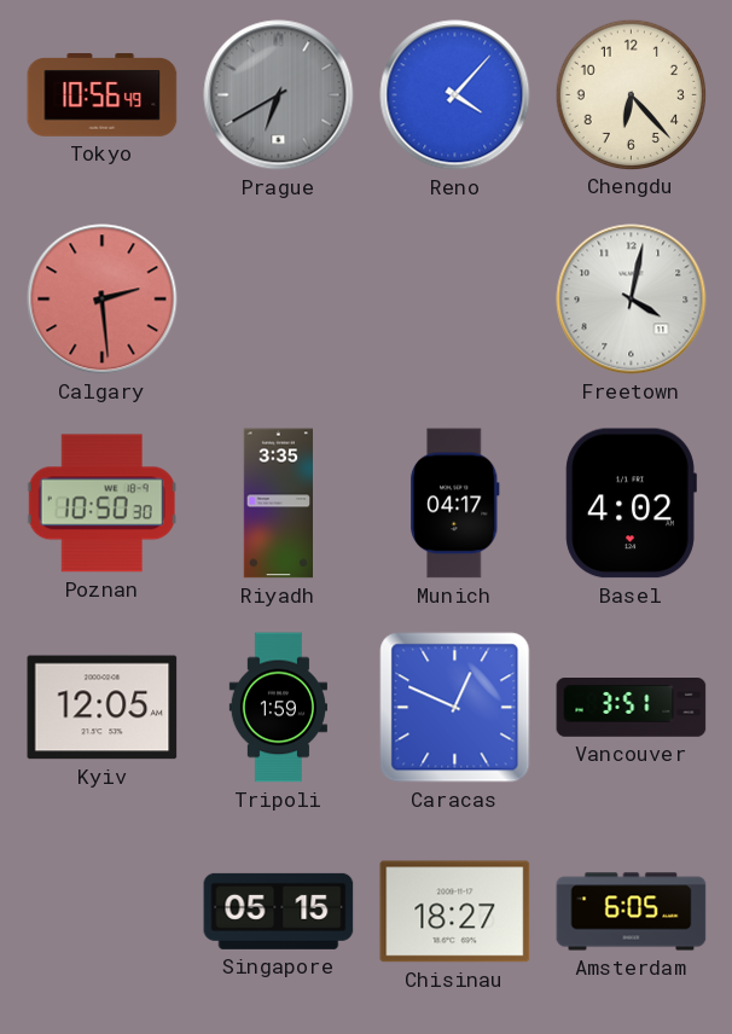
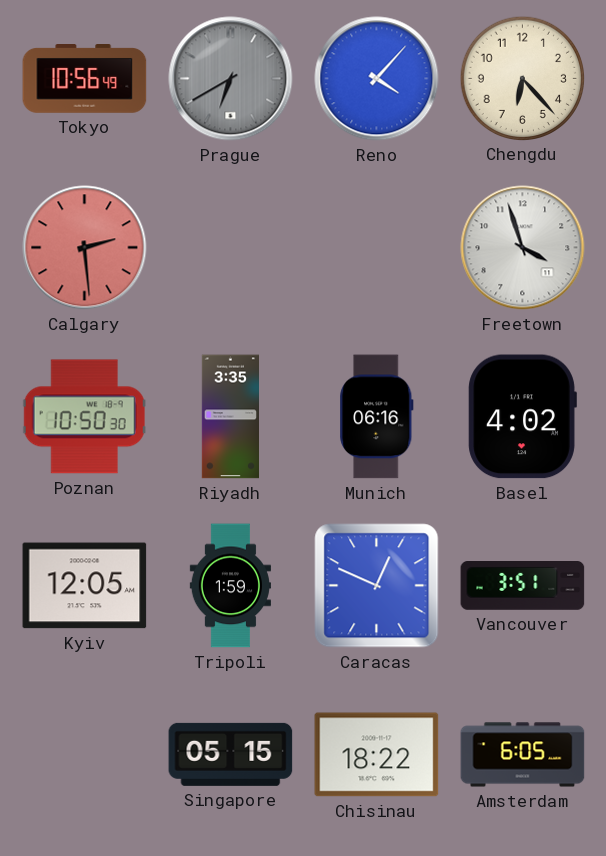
Freetown: 4:02 -> 3:57
Munich: 04:17 -> 06:16
Chisinau: 18:27 -> 18:22
